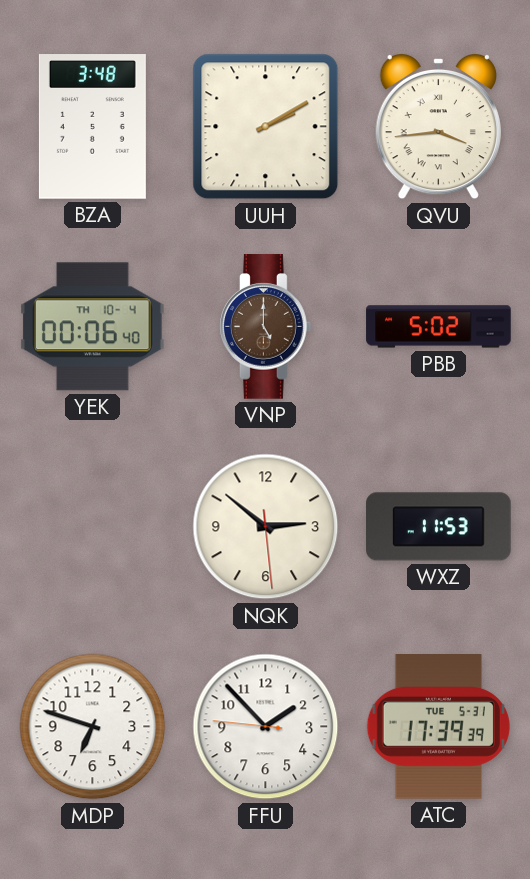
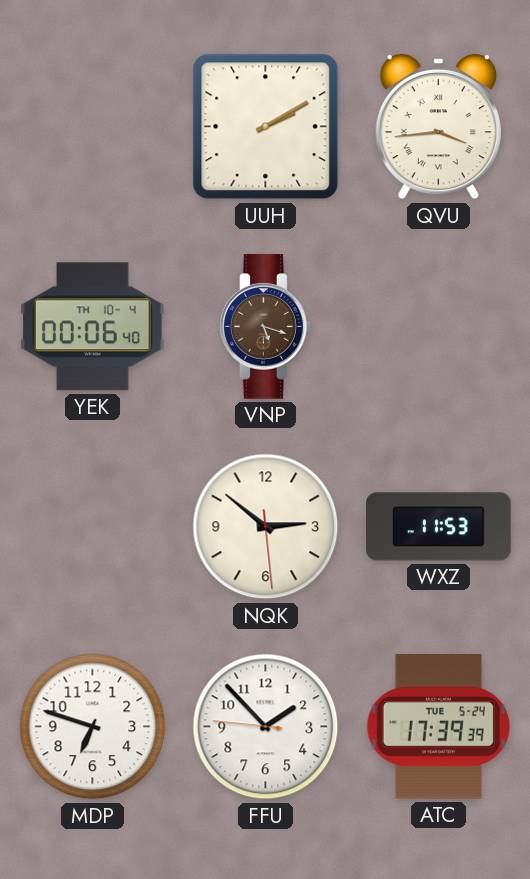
BZA: 3:48 -> none
VNP: 5:00 -> 5:18
PBB: 5:02 -> none
ATC date: TUE 5-31 -> TUE 5-24
